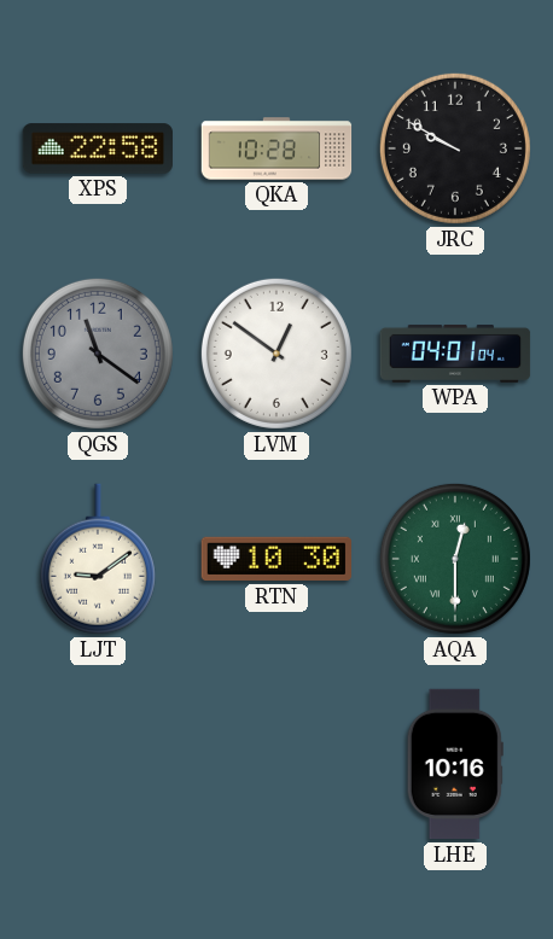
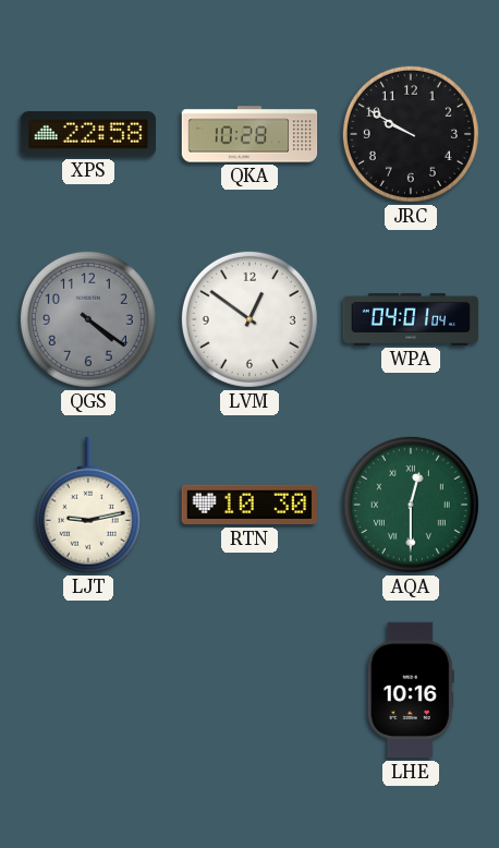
QGS: 11:21 -> 4:21
LJT: 9:09 -> 9:13
